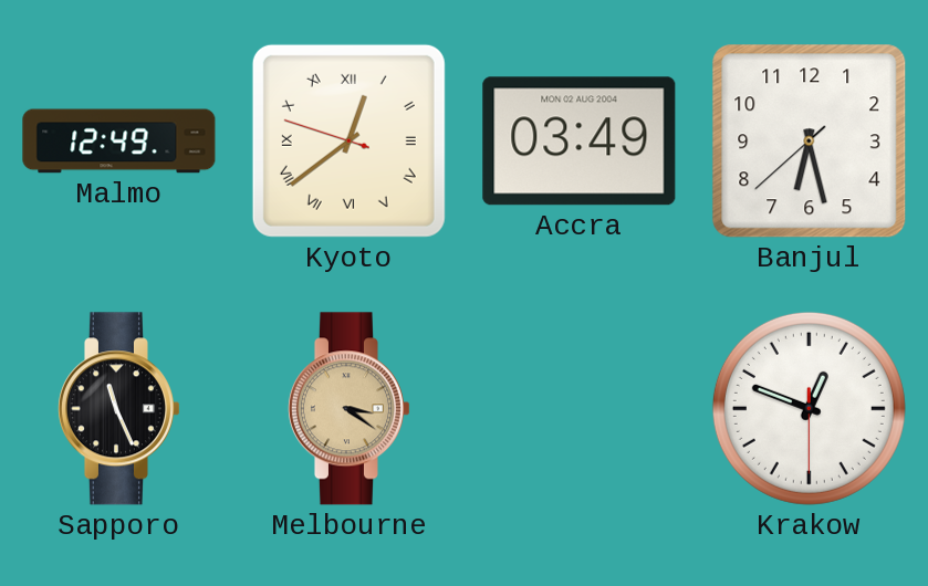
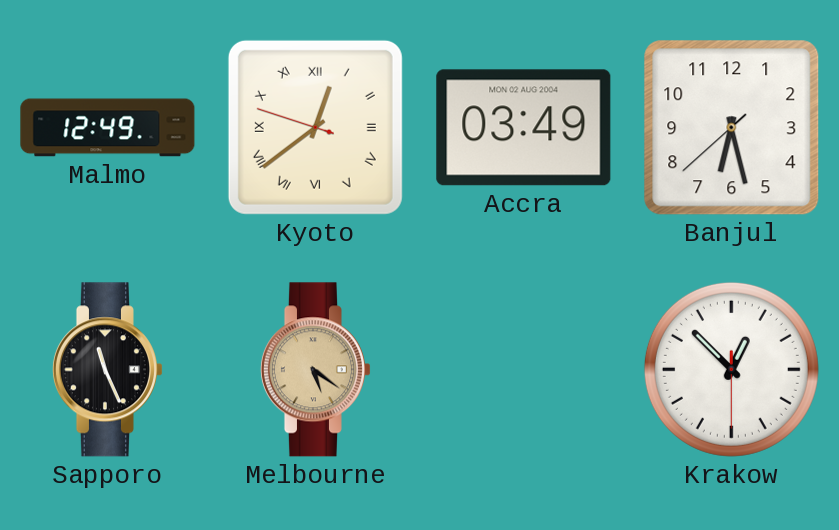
Melbourne: 3:21 -> 5:21
Krakow: 12:48 -> 12:52
